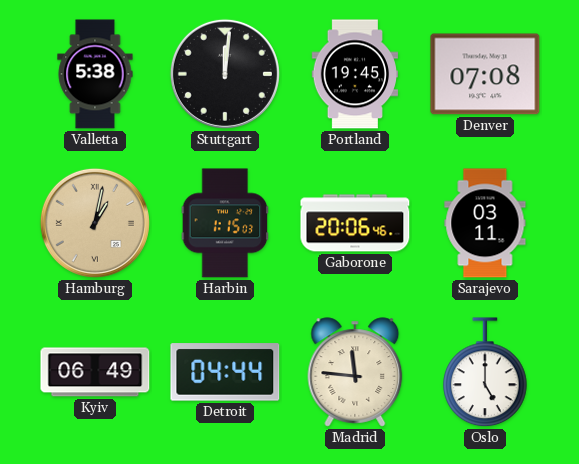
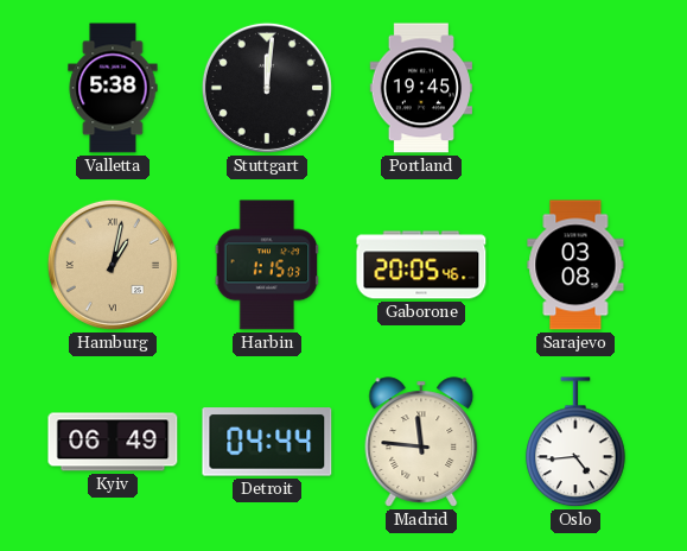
Denver: 07:08 -> none
Gaborone: 20:06 -> 20:05
Sarajevo: 03:11 -> 03:08
Oslo: 5:00 -> 4:44
